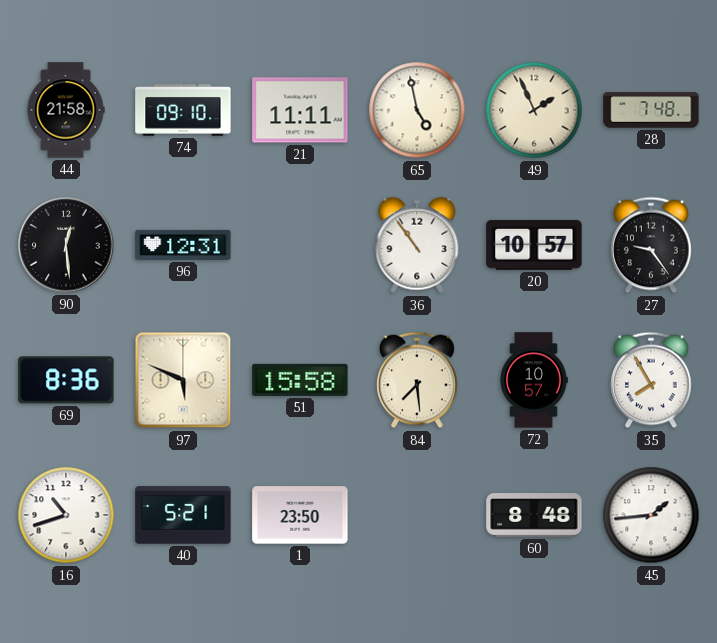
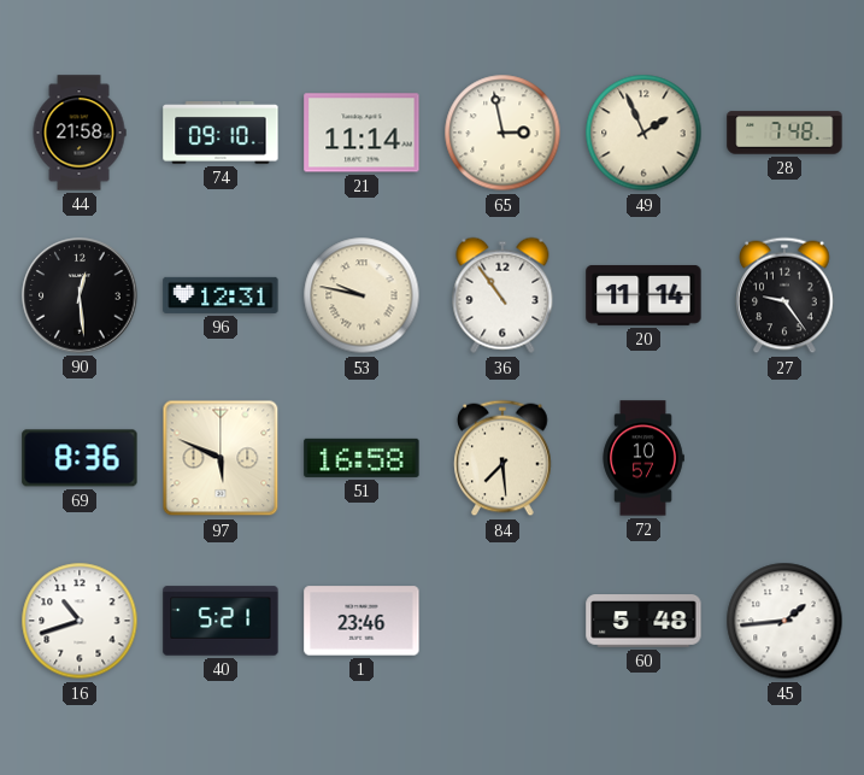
21: 11:11 -> 11:14
65: 4:58 -> 2:58
53: none -> 9:47
20: 10:57 -> 11:14
51: 15:58 -> 16:58
35: 7:55 -> none
1: 23:50 -> 23:46
60: 8:48 -> 5:48
